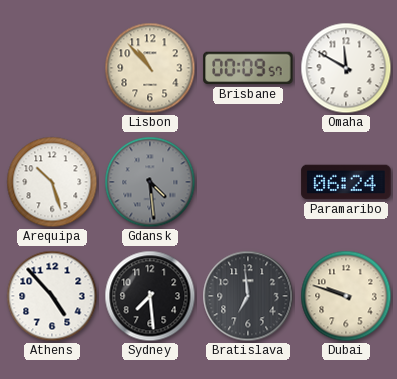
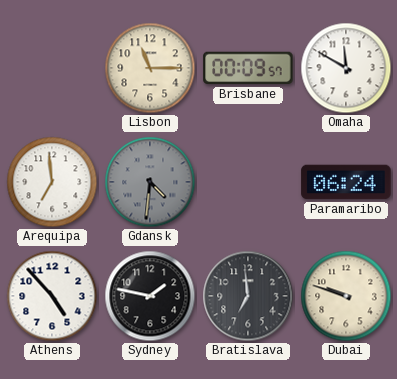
Lisbon: 10:53 -> 11:15
Arequipa: 10:27 -> 6:59
Gdansk: 4:29 -> 4:31
Sydney: 7:29 -> 1:47
